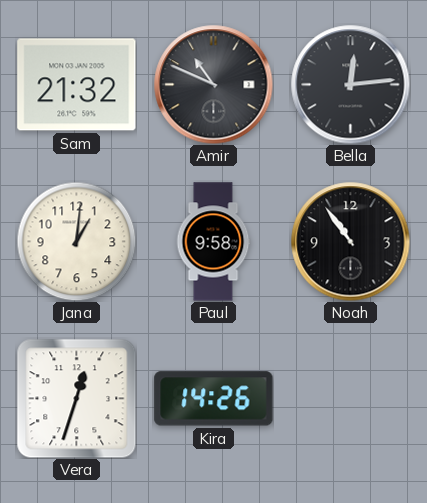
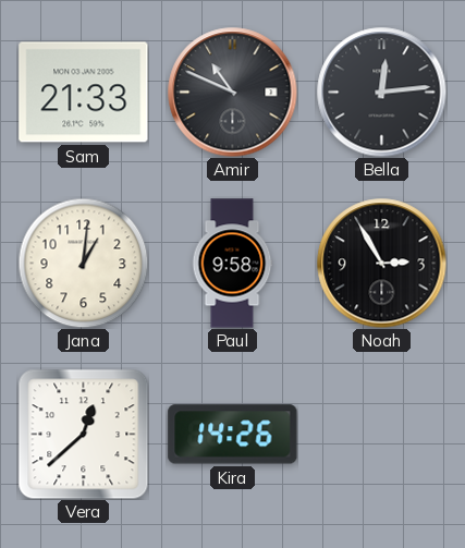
Sam: 21:32 -> 21:33
Noah: 10:54 -> 2:55
Vera: 12:33 -> 12:38
